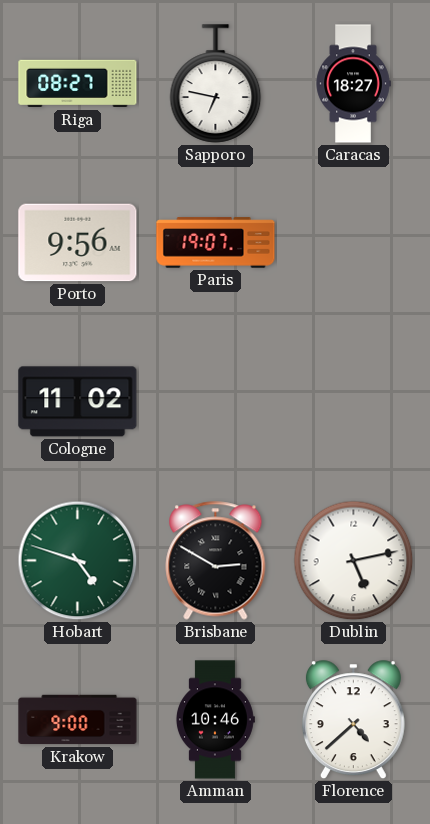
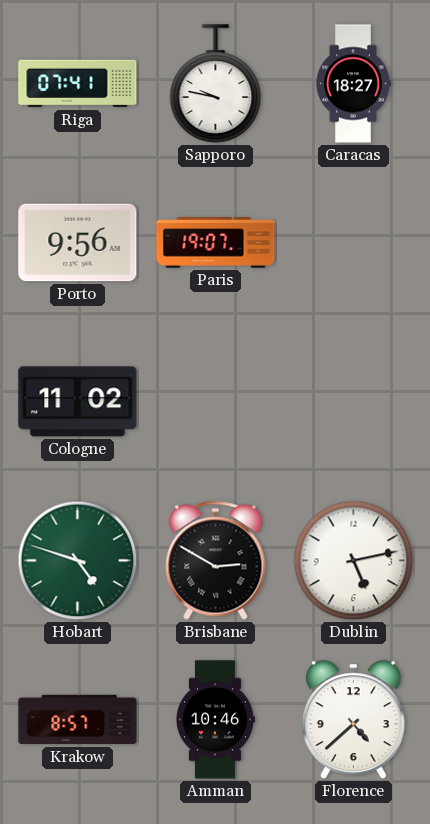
Riga: 08:27 -> 07:41
Sapporo: 6:47 -> 9:47
Krakow: 9:00 -> 8:57
